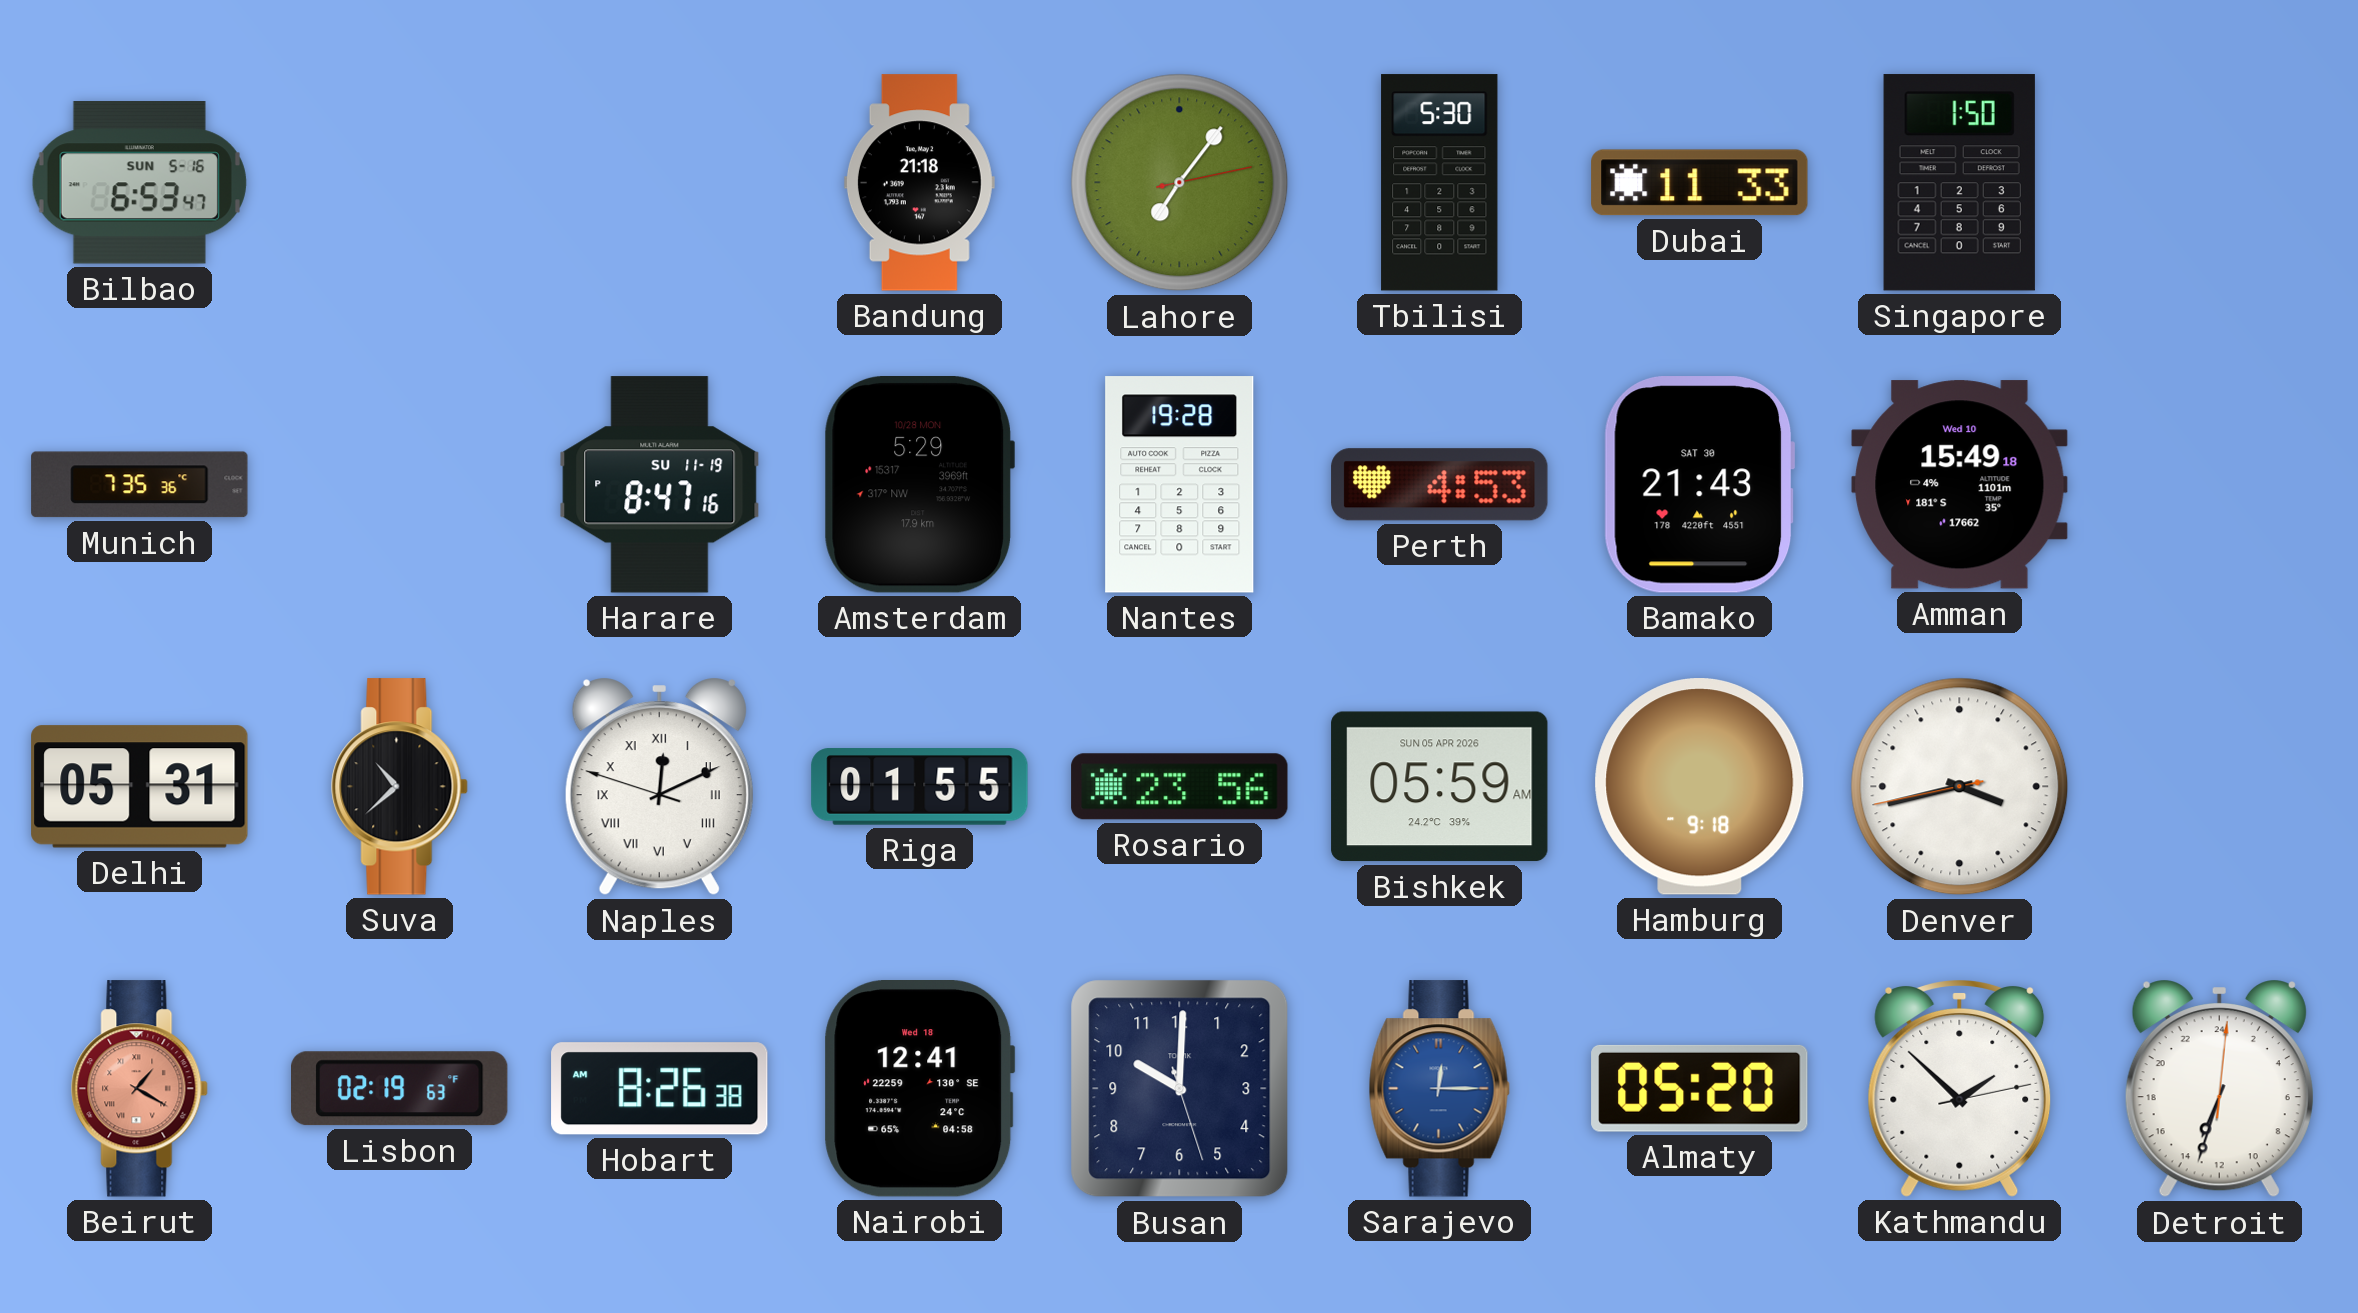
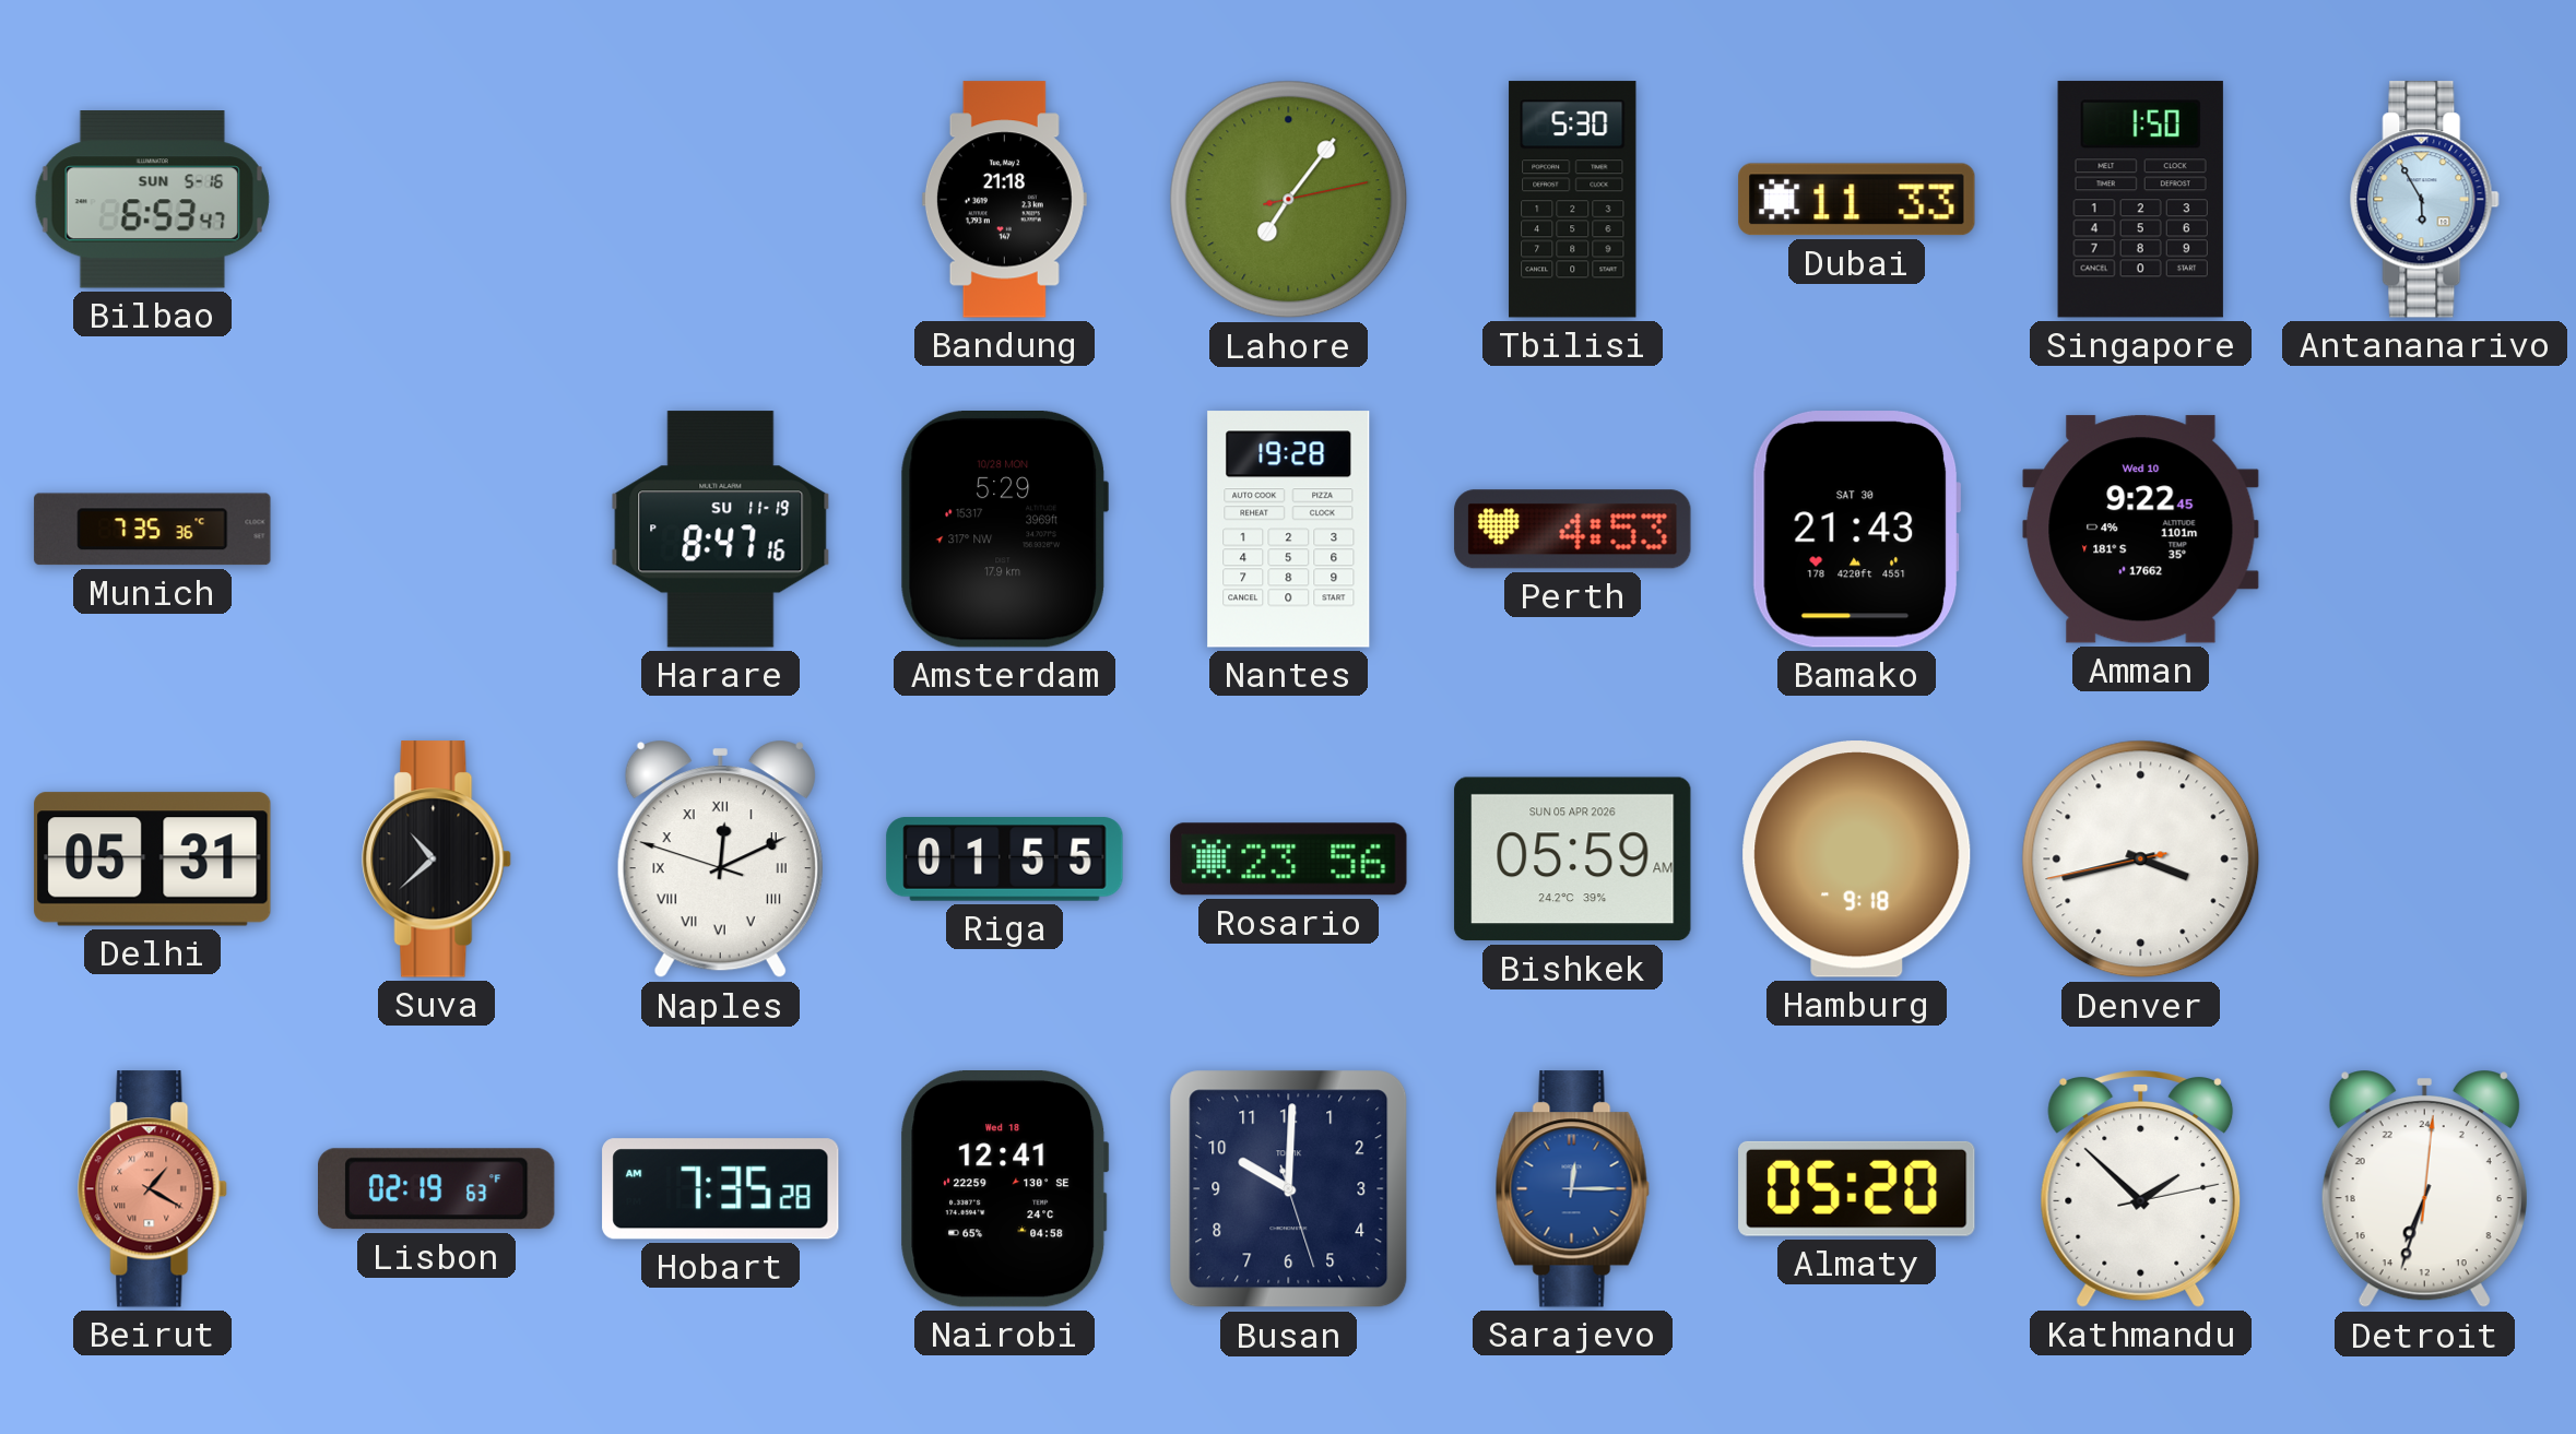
Antananarivo: none -> 5:55
Amman: 15:49 -> 9:22
Hobart: 8:26 -> 7:35
